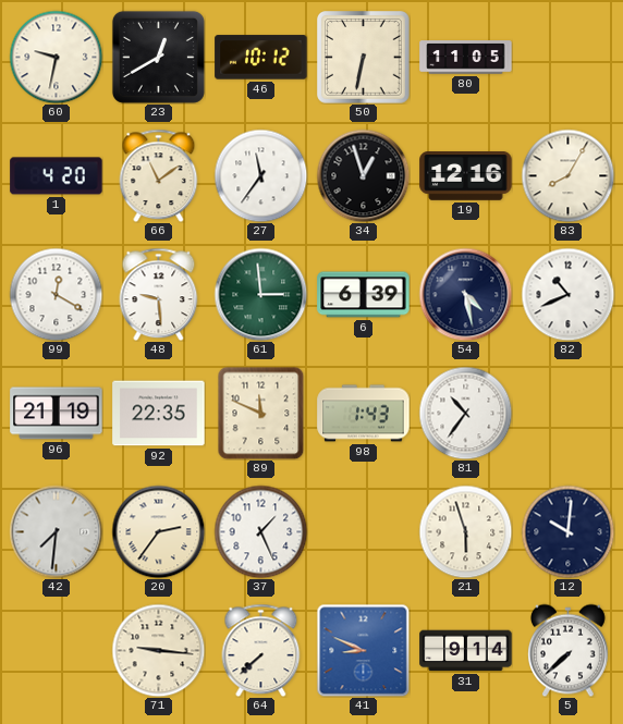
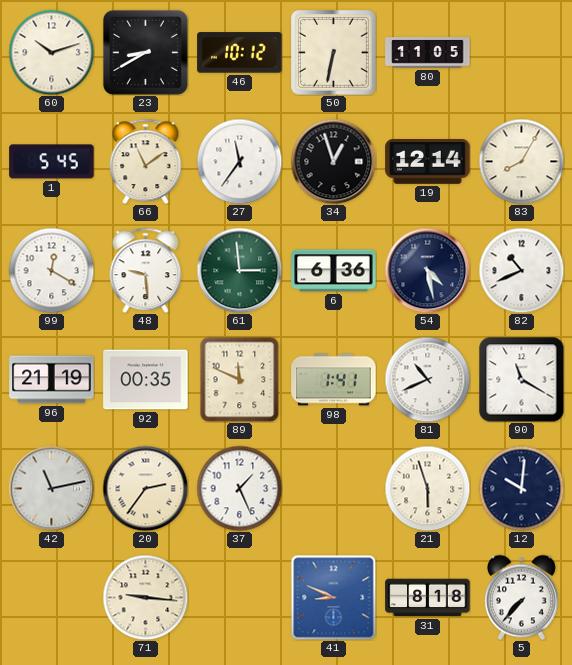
60: 9:32 -> 10:12
23: 12:40 -> 8:40
1: 4:20 -> 5:45
19: 12:16 -> 12:14
6: 6:39 -> 6:36
92: 22:35 -> 00:35
98: 1:43 -> 1:41
81: 10:36 -> 10:41
90: none -> 11:20
42: 7:31 -> 11:13
64: 7:38 -> none
31: 9:14 -> 8:18
5: 7:38 -> 7:37
